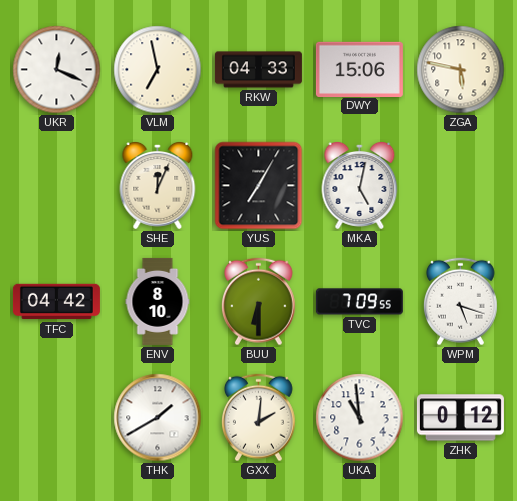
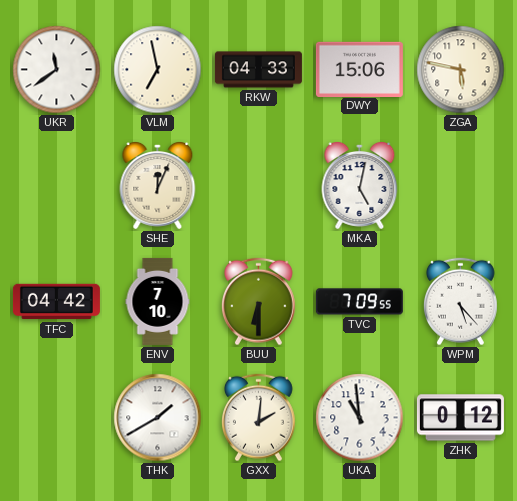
UKR: 12:19 -> 11:39
YUS: 7:05 -> none
ENV: 8:10 -> 7:10
WPM: 5:18 -> 5:23
